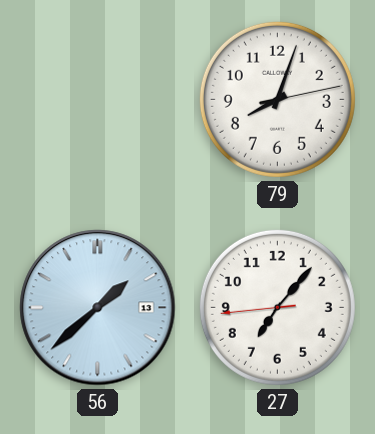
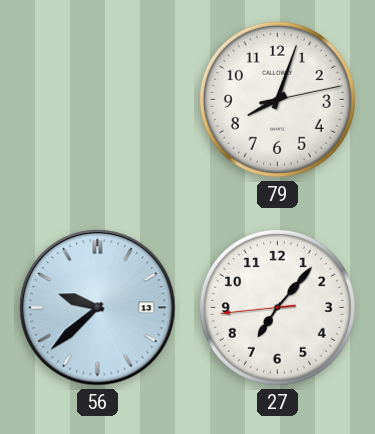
56: 1:38 -> 9:38
